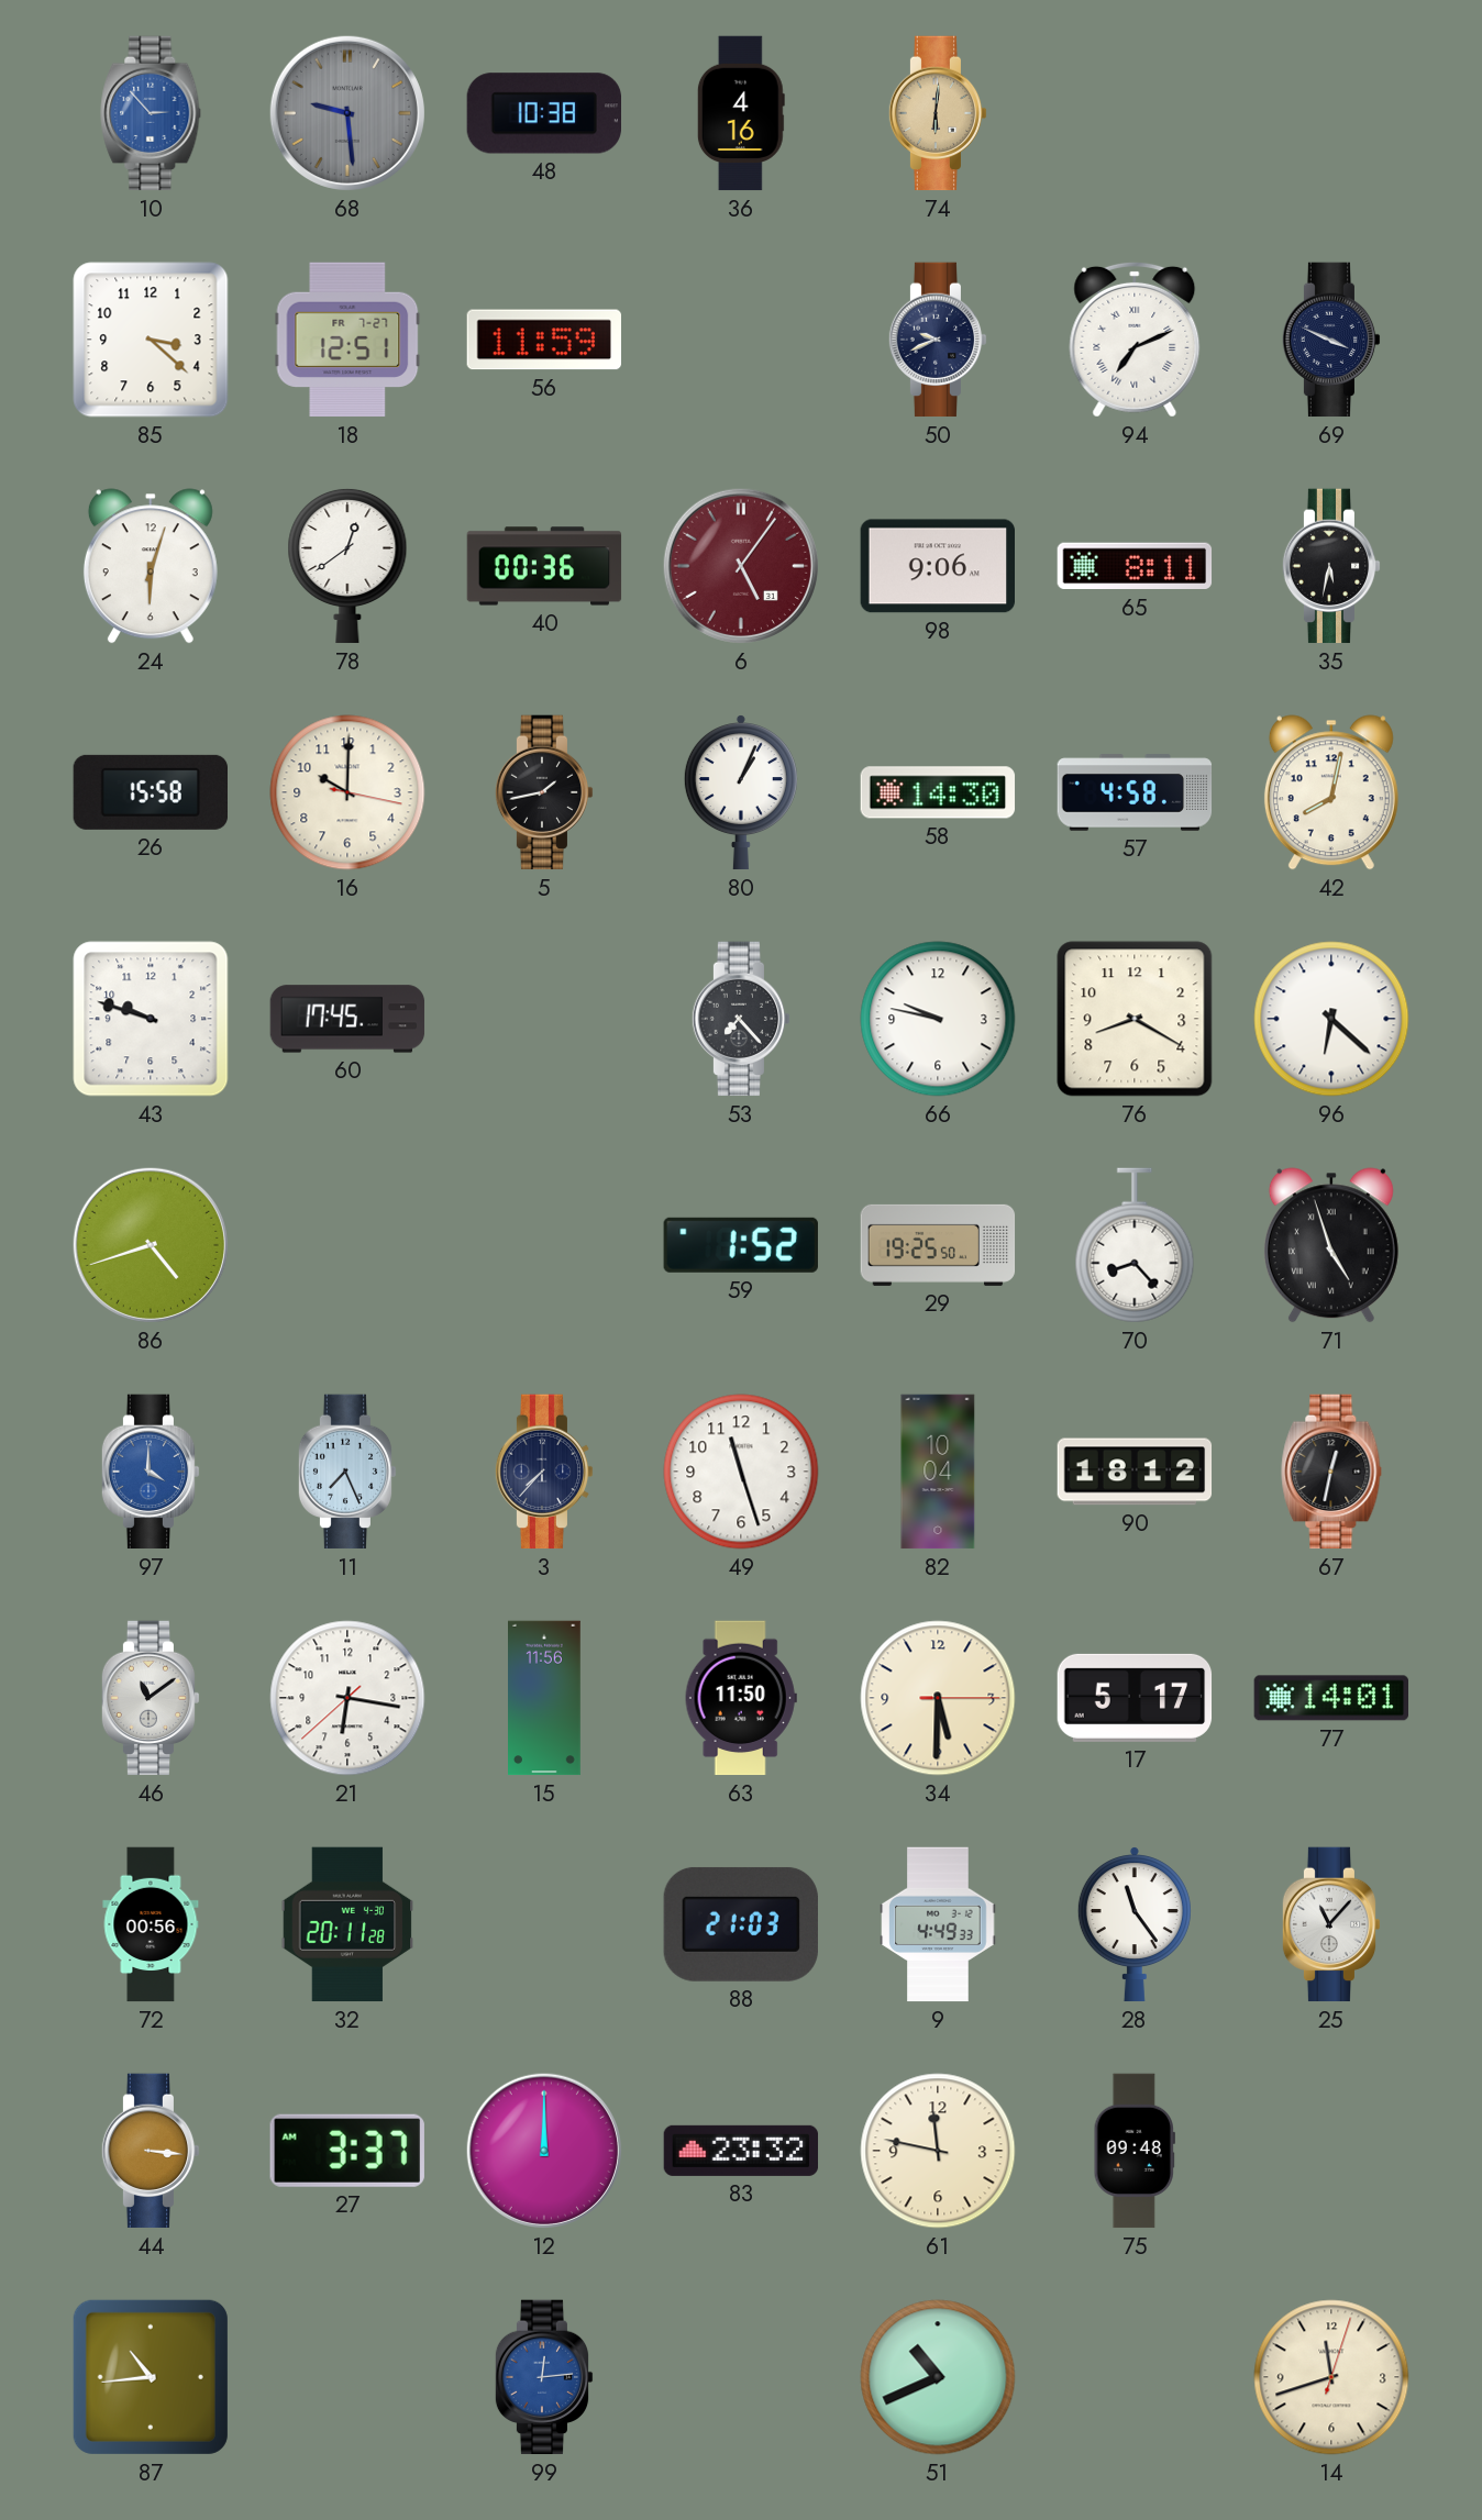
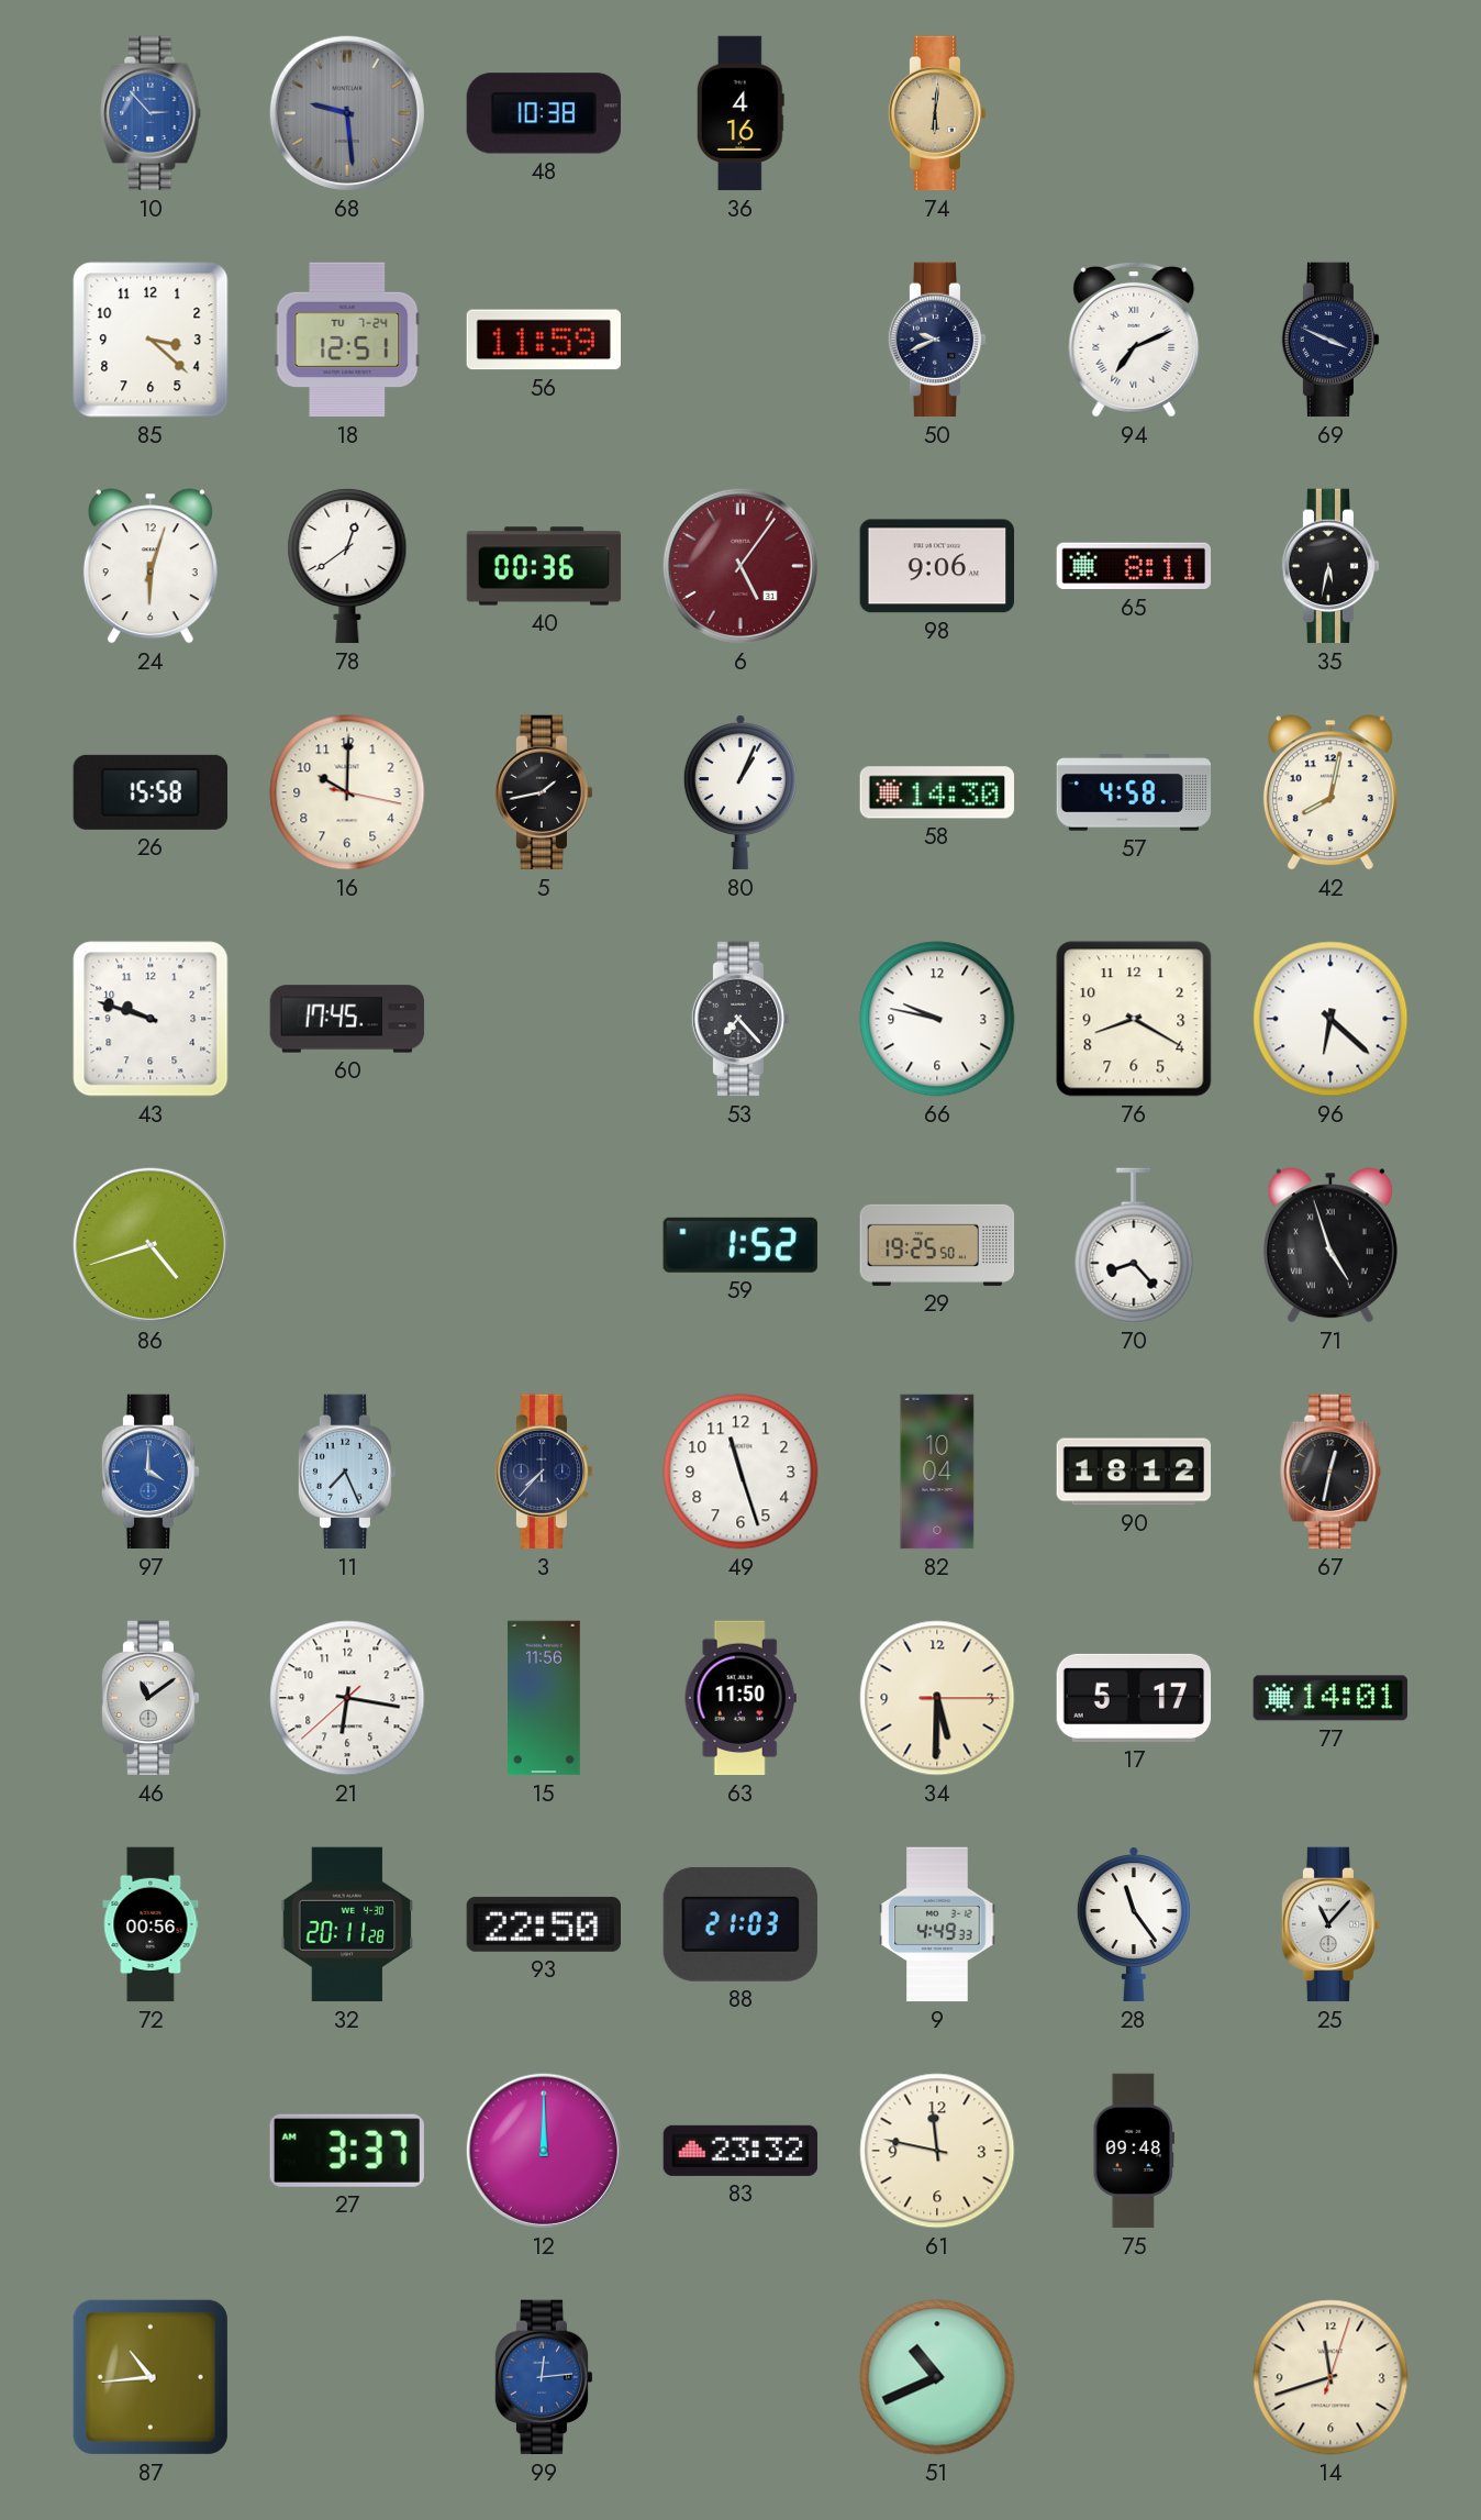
18 date: FR 7-27 -> TU 7-24
93: none -> 22:50
44: 3:16 -> none
